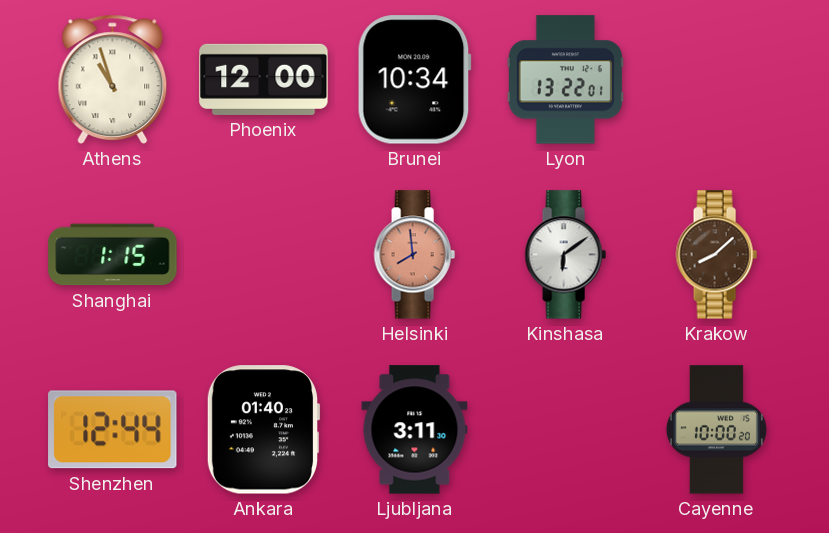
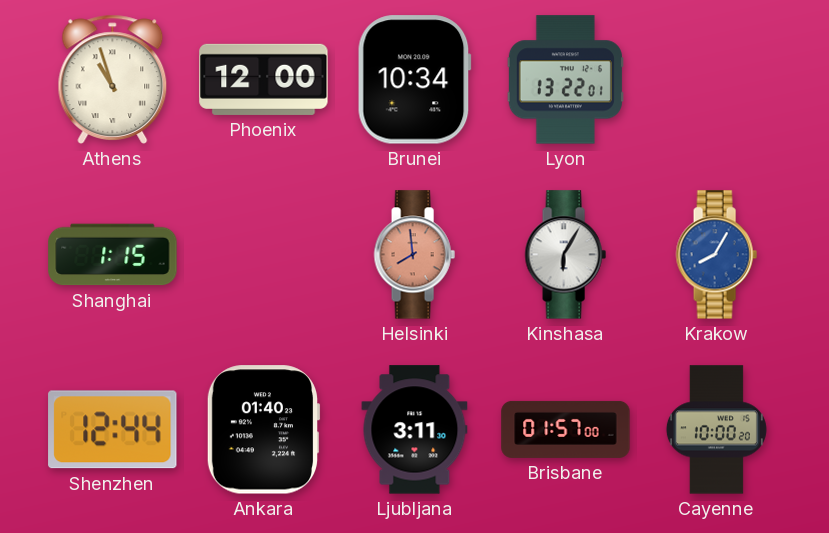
Kinshasa: 6:09 -> 6:05
Krakow: 8:08 -> 8:05
Krakow dial: brown -> blue
Brisbane: none -> 01:57
